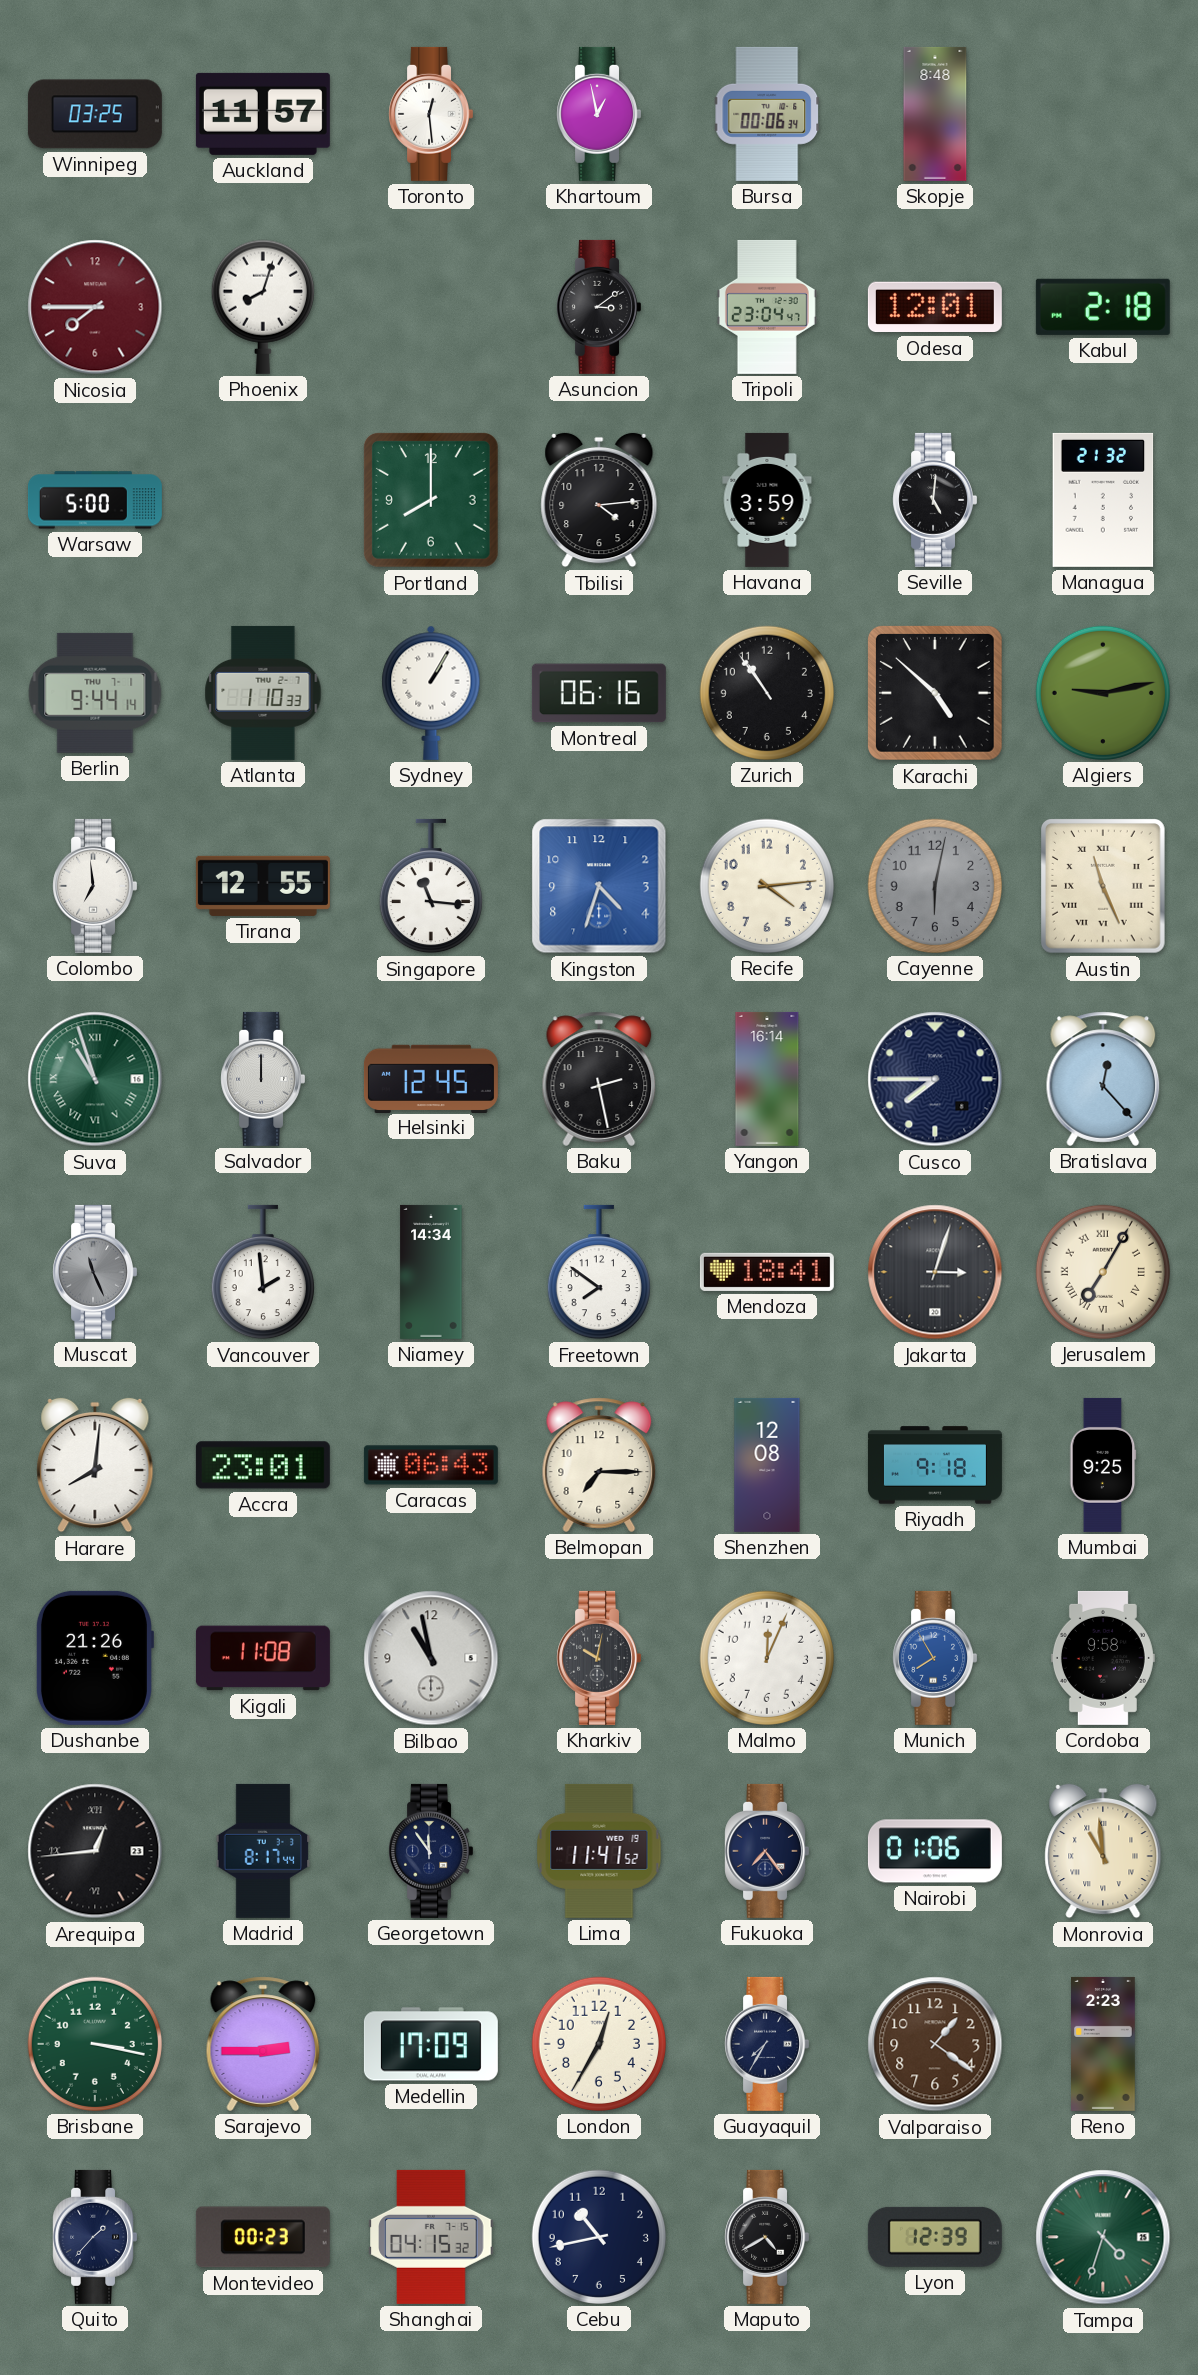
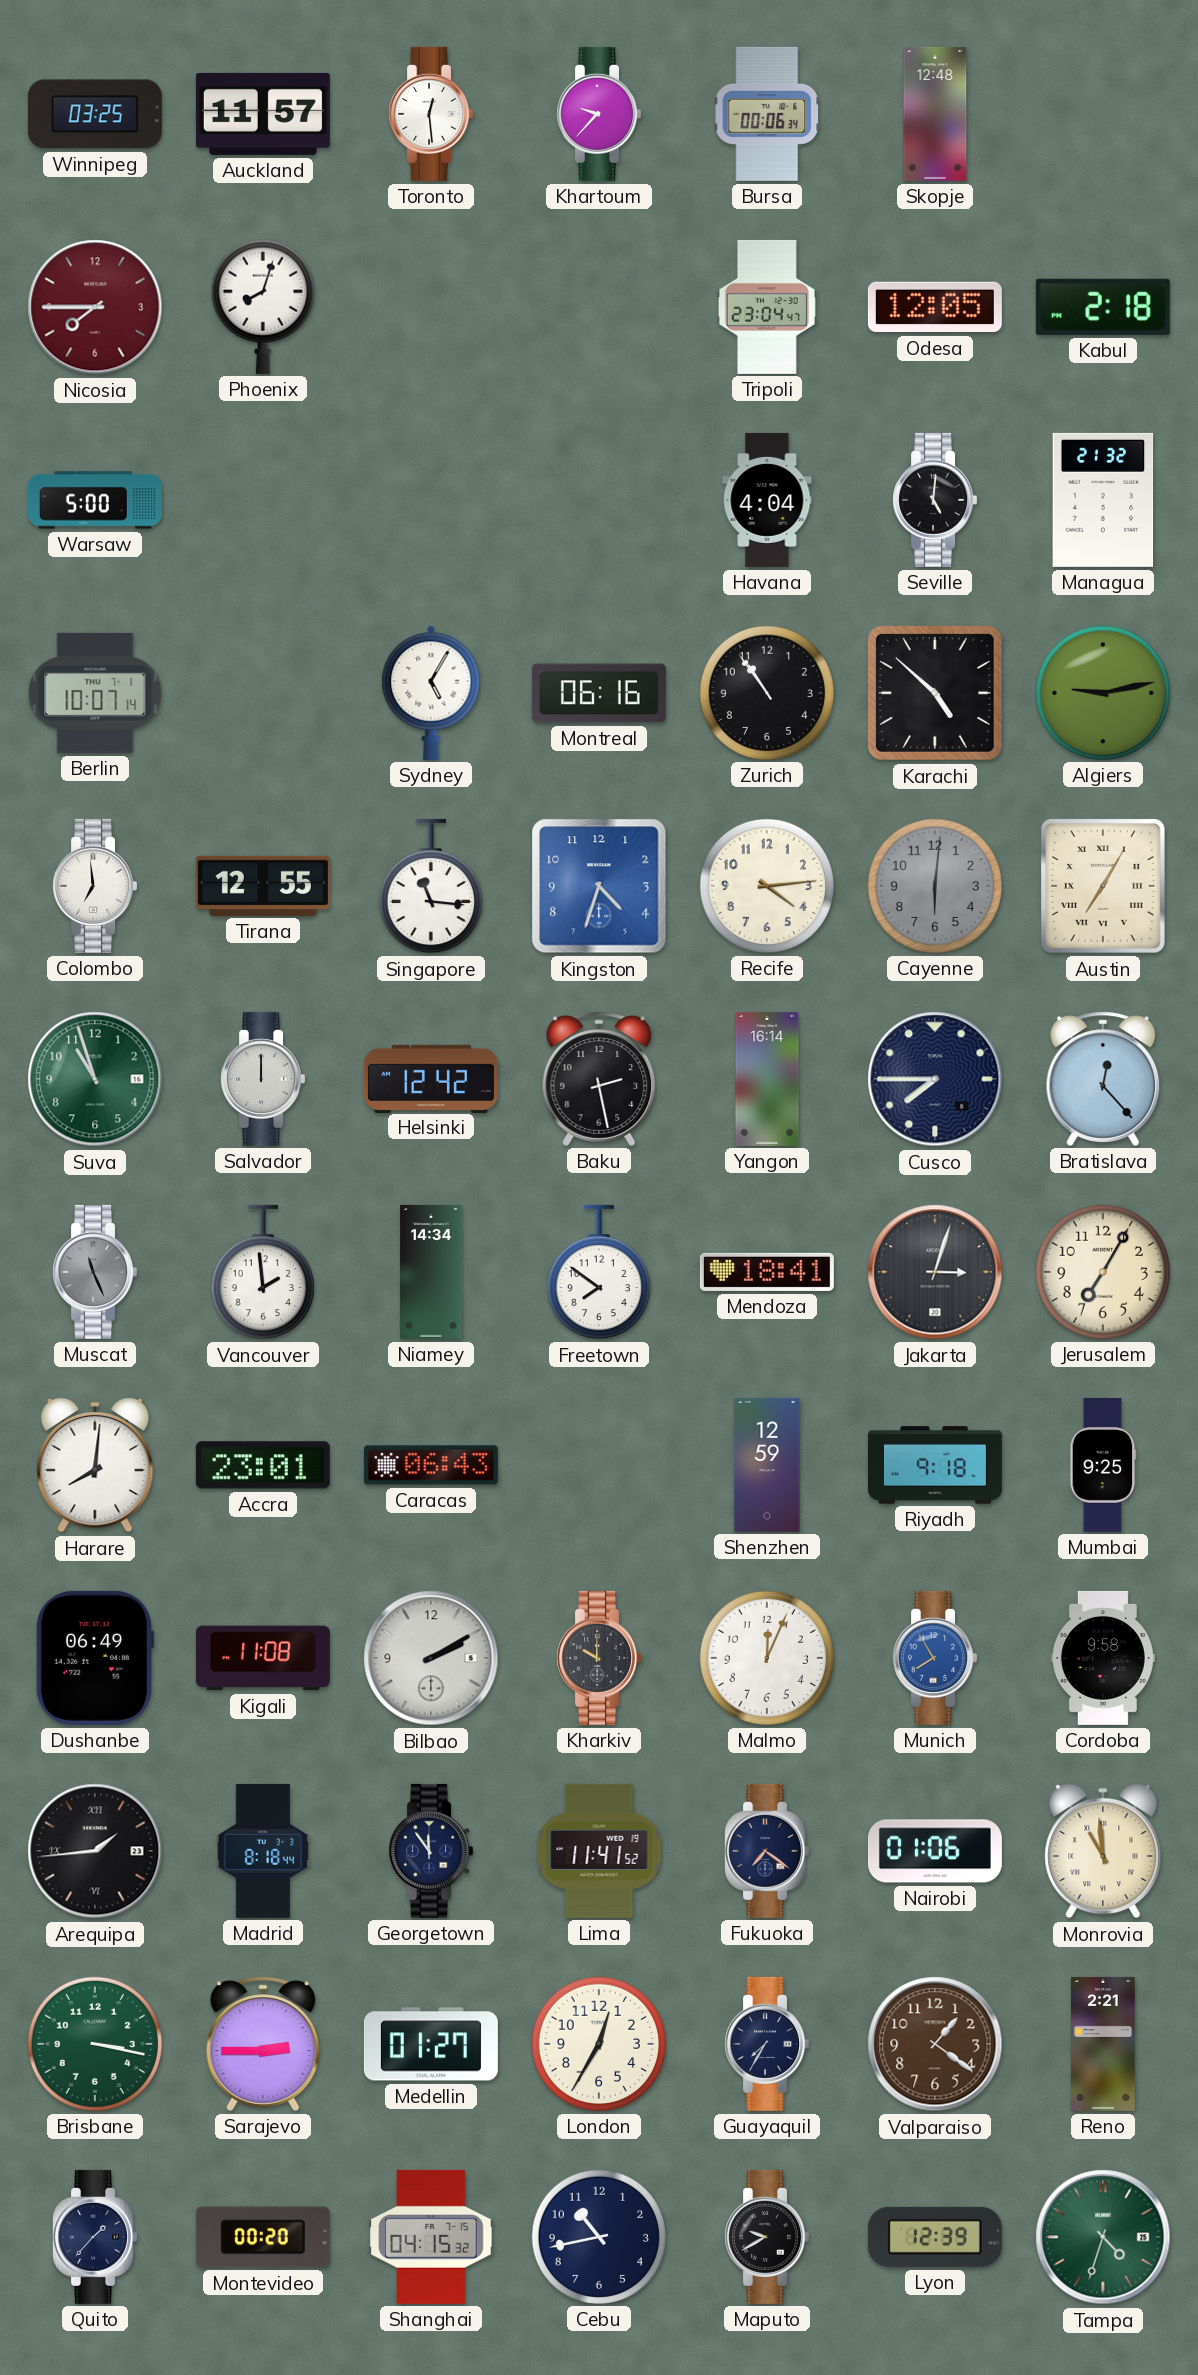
Khartoum: 12:58 -> 9:37
Skopje: 8:48 -> 12:48
Asuncion: 3:09 -> none
Odesa: 12:01 -> 12:05
Portland: 8:00 -> none
Tbilisi: 4:14 -> none
Havana: 3:59 -> 4:04
Berlin: 9:44 -> 10:07
Atlanta: 1:10 -> none
Sydney: 1:05 -> 5:05
Cayenne: 6:02 -> 6:01
Austin: 11:26 -> 7:05
Suva numerals: Roman -> Arabic
Helsinki: 12:45 -> 12:42
Jerusalem numerals: Roman -> Arabic
Belmopan: 7:15 -> none
Shenzhen: 12:08 -> 12:59
Dushanbe: 21:26 -> 06:49
Bilbao: 10:58 -> 2:10
Kharkiv: 10:02 -> 10:00
Arequipa: 12:44 -> 1:44
Madrid: 8:17 -> 8:18
Fukuoka: 7:24 -> 7:21
Medellin: 17:09 -> 01:27
Reno: 2:23 -> 2:21
Montevideo: 00:23 -> 00:20
Maputo: 4:40 -> 9:40
